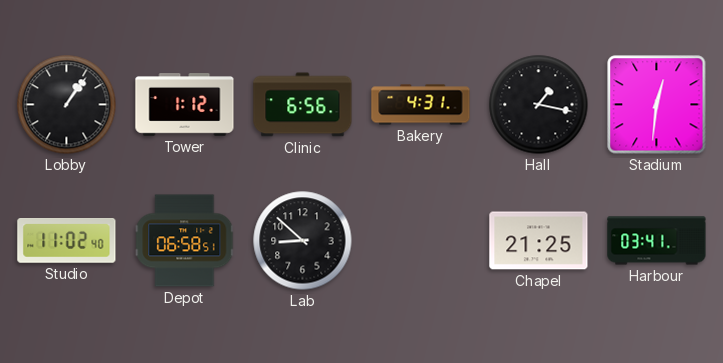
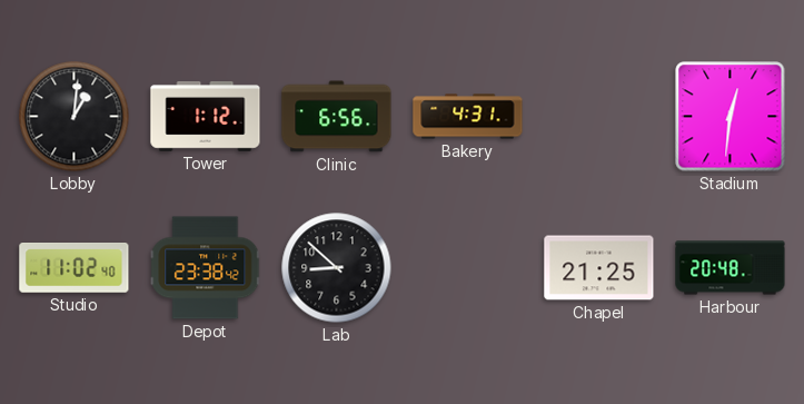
Lobby: 1:06 -> 1:01
Hall: 1:17 -> none
Depot: 06:58 -> 23:38
Harbour: 03:41 -> 20:48
